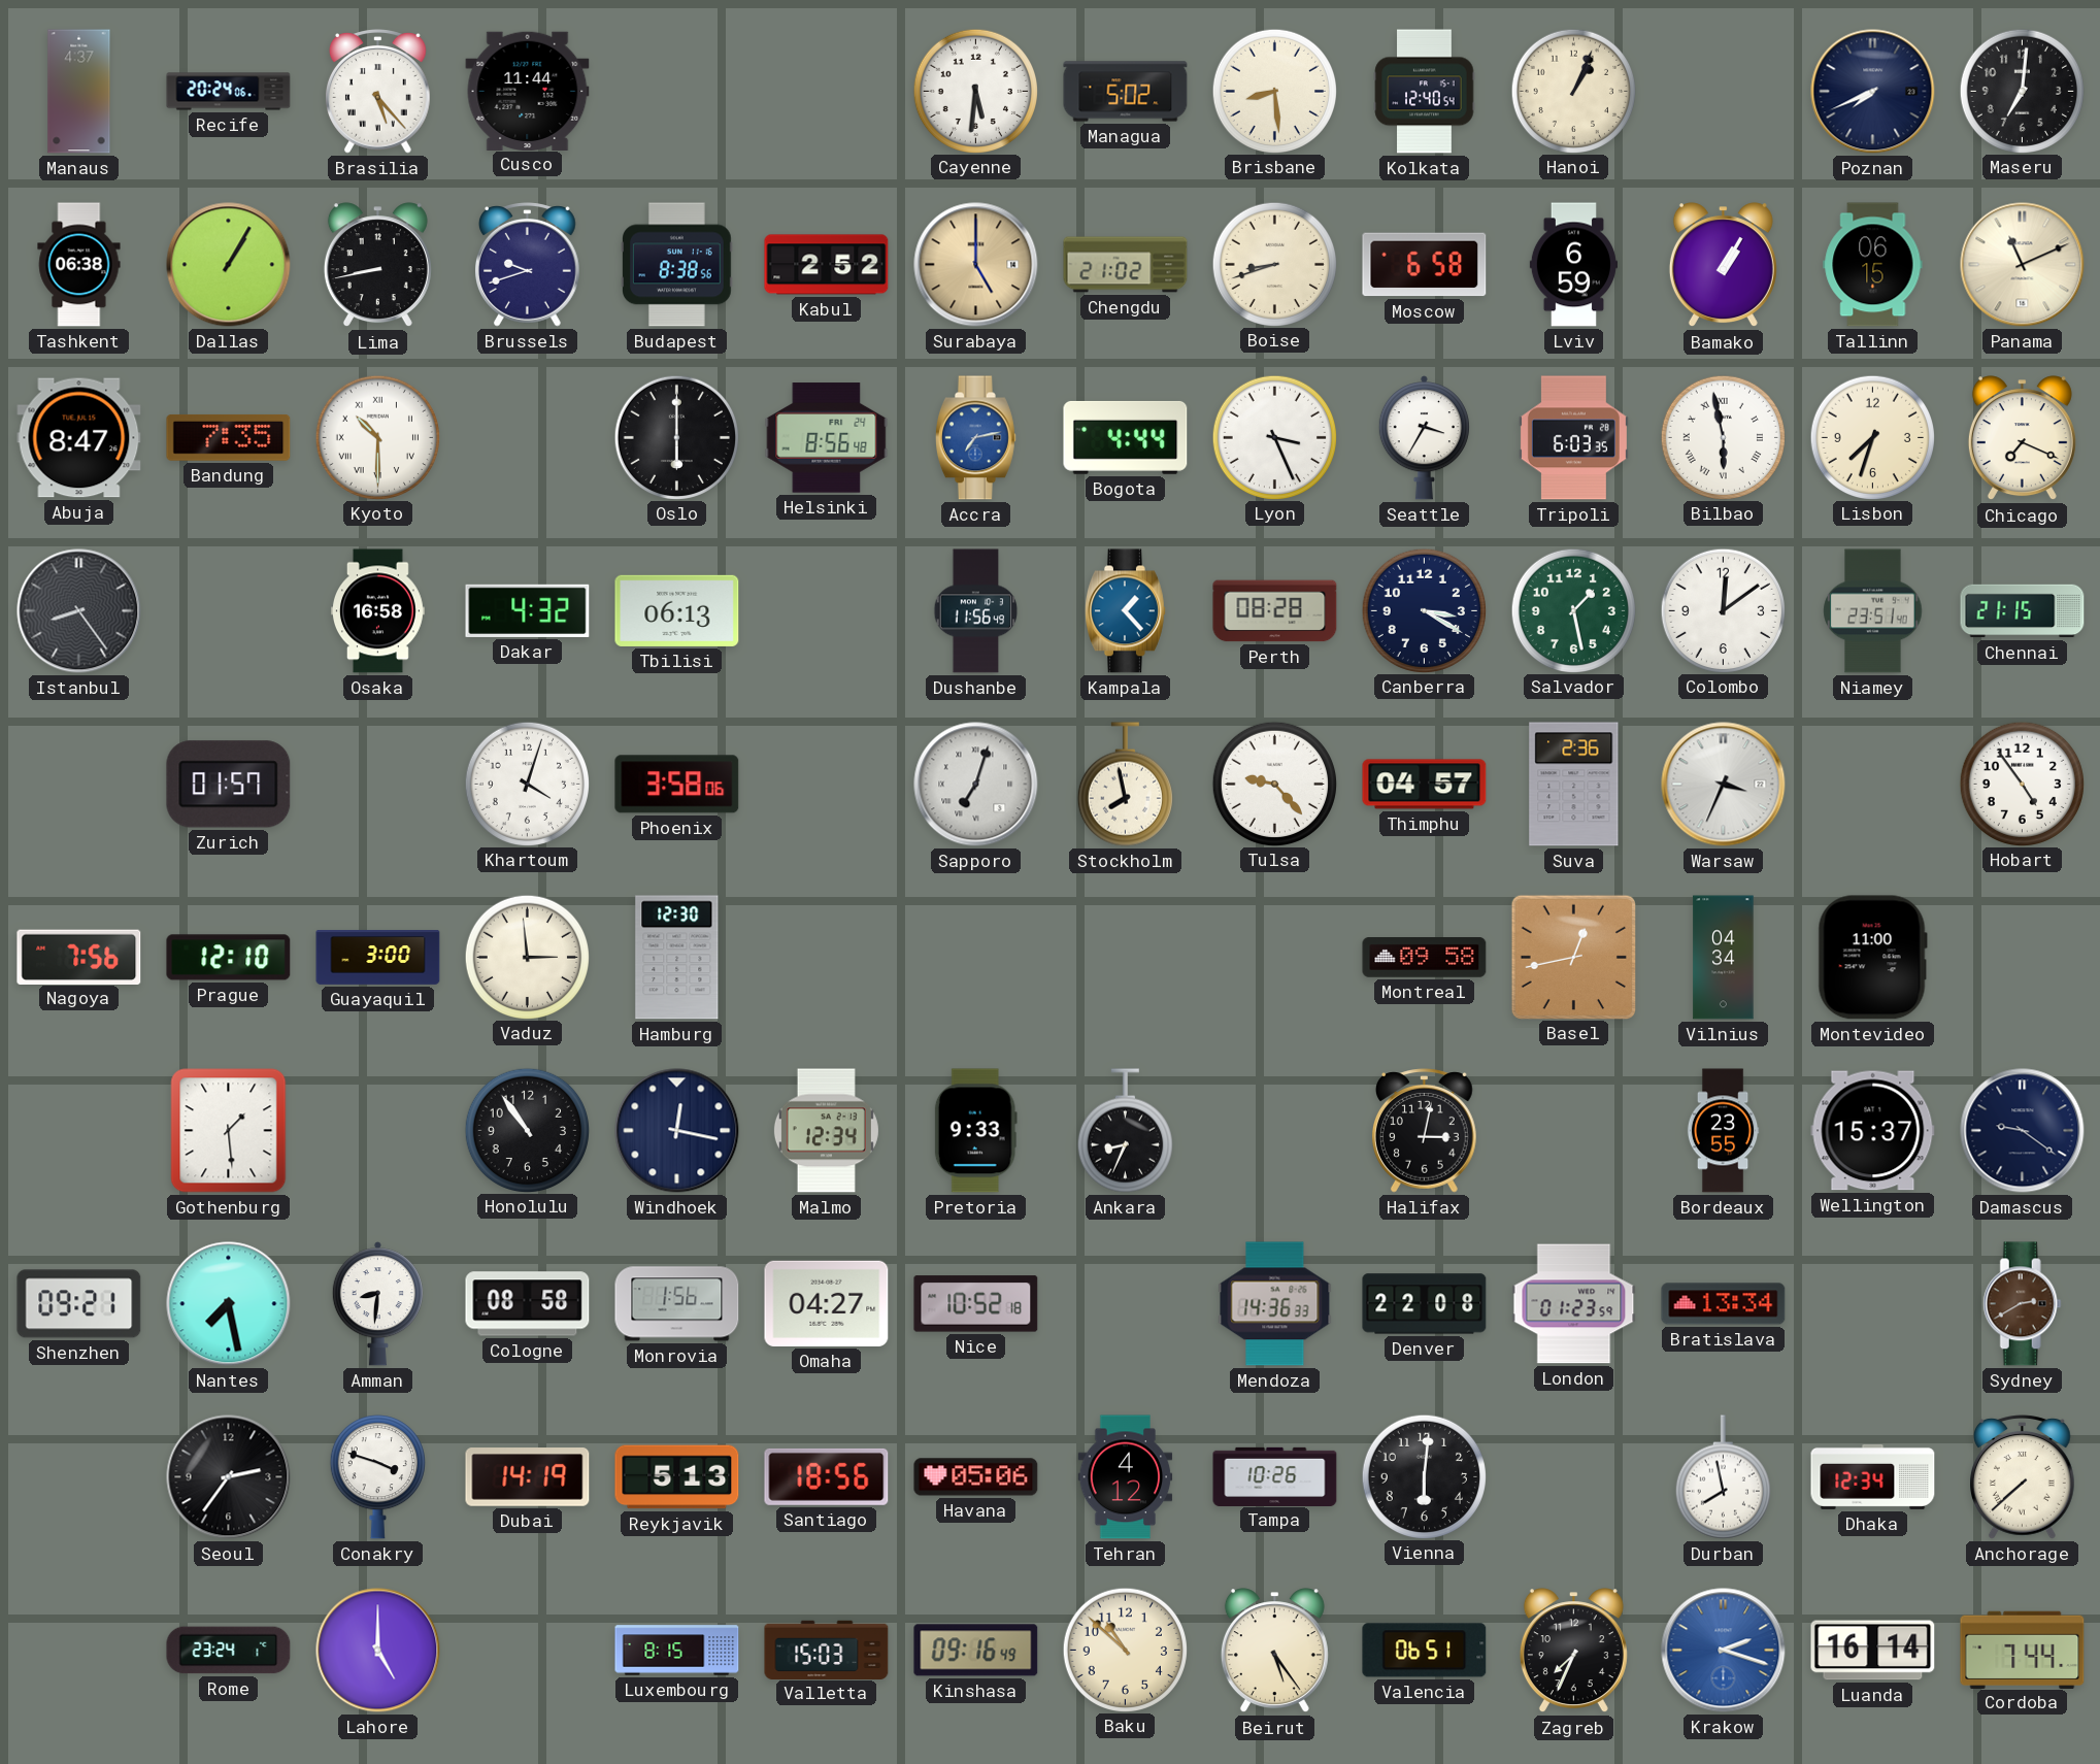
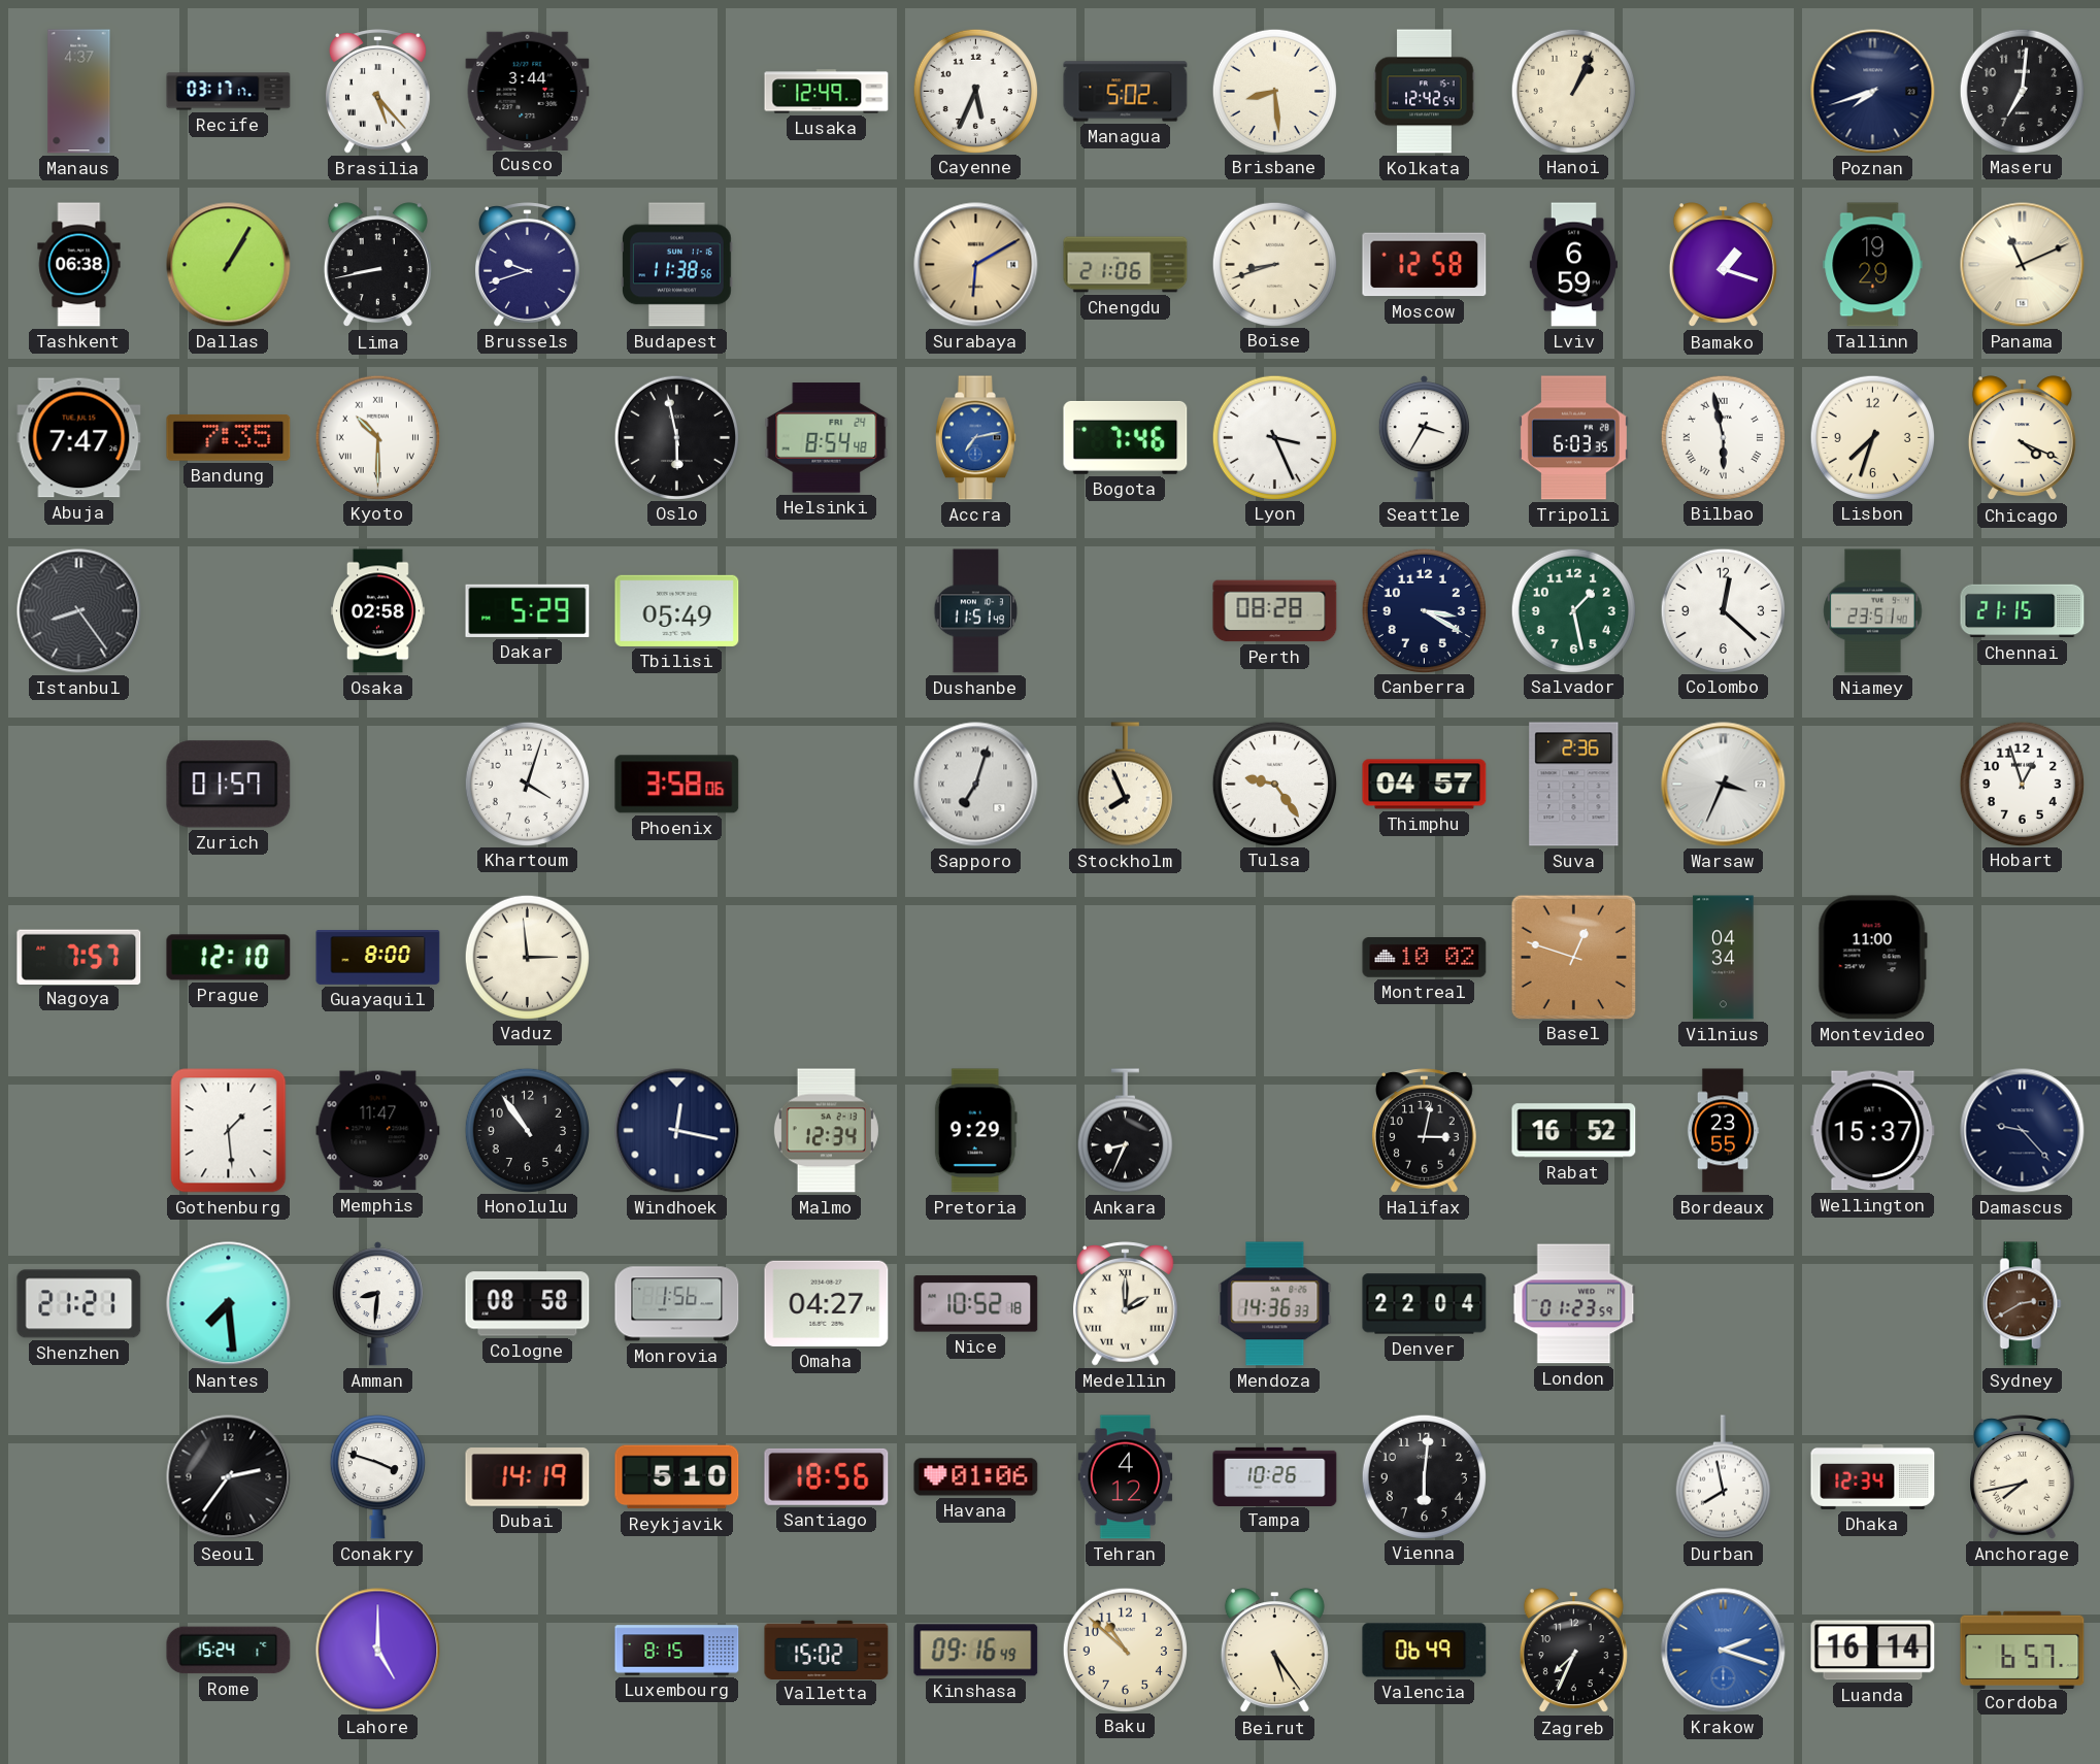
Recife: 20:24 -> 03:17
Cusco: 11:44 -> 3:44
Lusaka: none -> 12:49
Cayenne: 5:31 -> 5:34
Kolkata: 12:40 -> 12:42
Poznan: 7:41 -> 7:42
Budapest: 8:38 -> 11:38
Kabul: 2:52 -> none
Surabaya: 5:00 -> 6:10
Chengdu: 21:02 -> 21:06
Moscow: 6:58 -> 12:58
Bamako: 1:05 -> 1:18
Tallinn: 06:15 -> 19:29
Abuja: 8:47 -> 7:47
Oslo: 6:00 -> 5:58
Helsinki: 8:56 -> 8:54
Bogota: 4:44 -> 7:46
Chicago: 7:19 -> 4:19
Osaka: 16:58 -> 02:58
Dakar: 4:32 -> 5:29
Tbilisi: 06:13 -> 05:49
Dushanbe: 11:56 -> 11:51
Kampala: 1:23 -> none
Colombo: 12:09 -> 12:22
Stockholm: 7:58 -> 7:56
Tulsa: 9:23 -> 9:24
Hobart: 4:54 -> 12:57
Nagoya: 7:56 -> 7:57
Guayaquil: 3:00 -> 8:00
Hamburg: 12:30 -> none
Montreal: 09:58 -> 10:02
Basel: 12:43 -> 12:48
Memphis: none -> 11:47
Pretoria: 9:33 -> 9:29
Rabat: none -> 16:52
Damascus: 9:21 -> 9:23
Shenzhen: 09:21 -> 21:21
Nantes: 7:28 -> 7:29
Medellin: none -> 2:00
Denver: 22:08 -> 22:04
Bratislava: 13:34 -> none
Reykjavik: 5:13 -> 5:10
Havana: 05:06 -> 01:06
Anchorage: 7:38 -> 7:43
Rome: 23:24 -> 15:24
Valletta: 15:03 -> 15:02
Valencia: 06:51 -> 06:49
Cordoba: 7:44 -> 6:57
